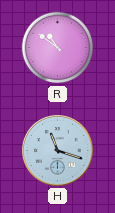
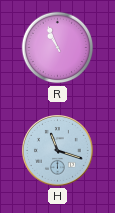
R: 10:51 -> 10:56
